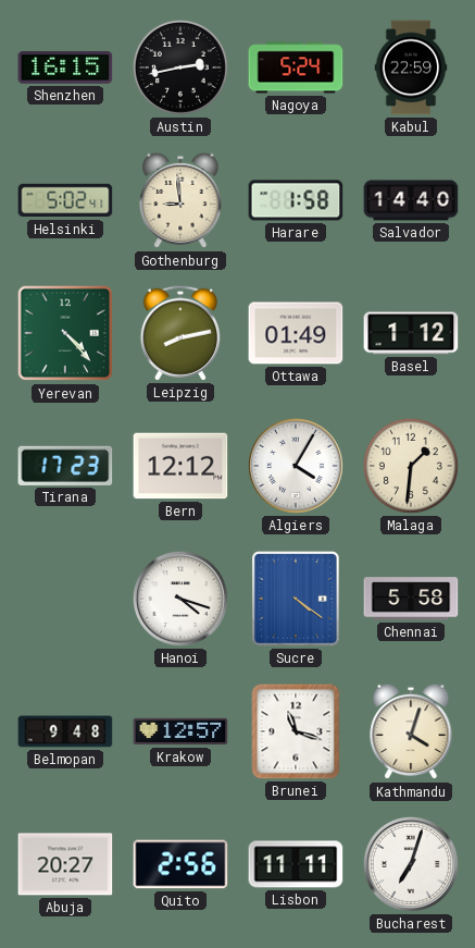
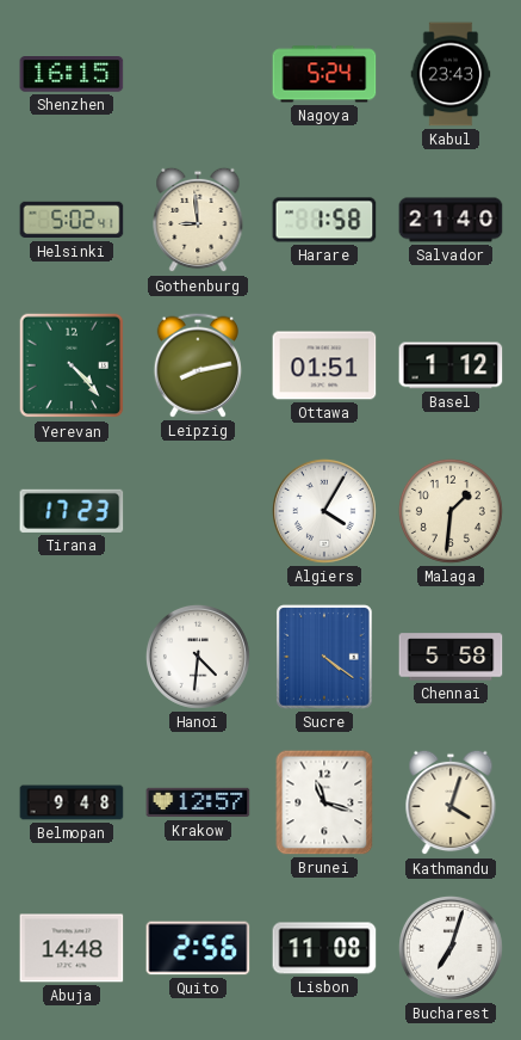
Austin: 2:43 -> none
Kabul: 22:59 -> 23:43
Salvador: 14:40 -> 21:40
Ottawa: 01:49 -> 01:51
Bern: 12:12 -> none
Hanoi: 4:18 -> 4:31
Abuja: 20:27 -> 14:48
Lisbon: 11:11 -> 11:08
